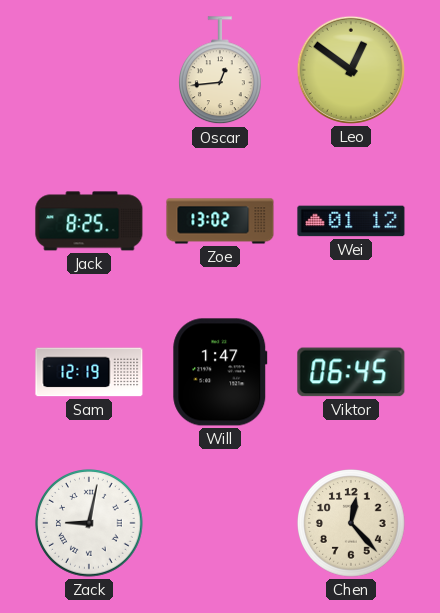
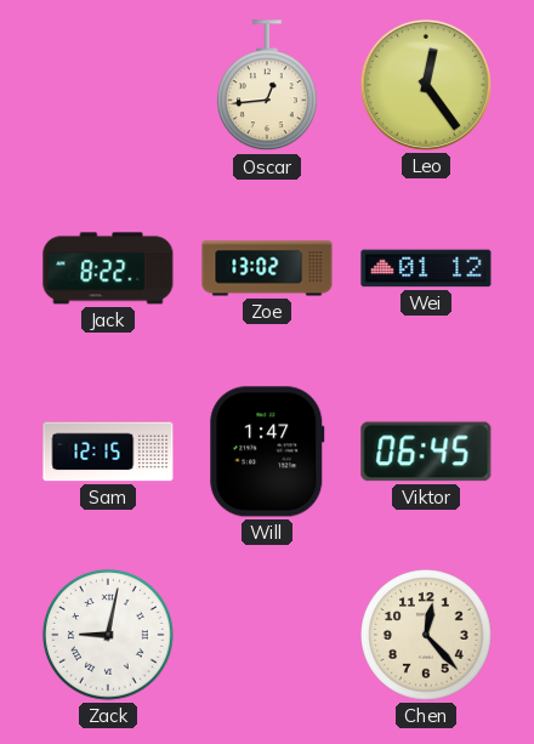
Leo: 12:51 -> 12:24
Jack: 8:25 -> 8:22
Sam: 12:19 -> 12:15
